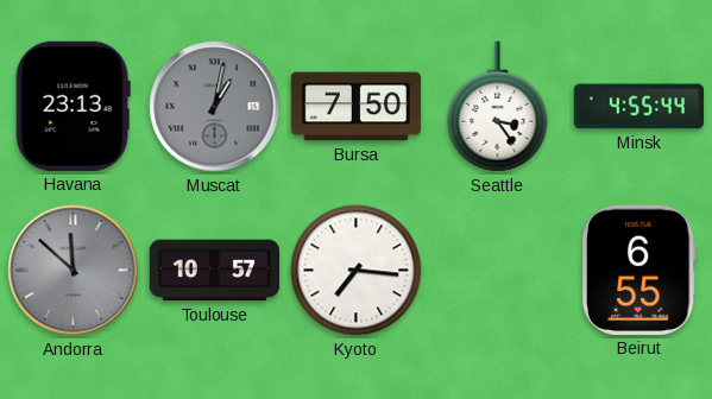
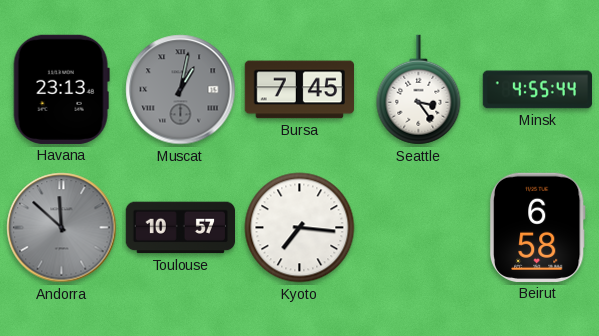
Bursa: 7:50 -> 7:45
Beirut: 6:55 -> 6:58
